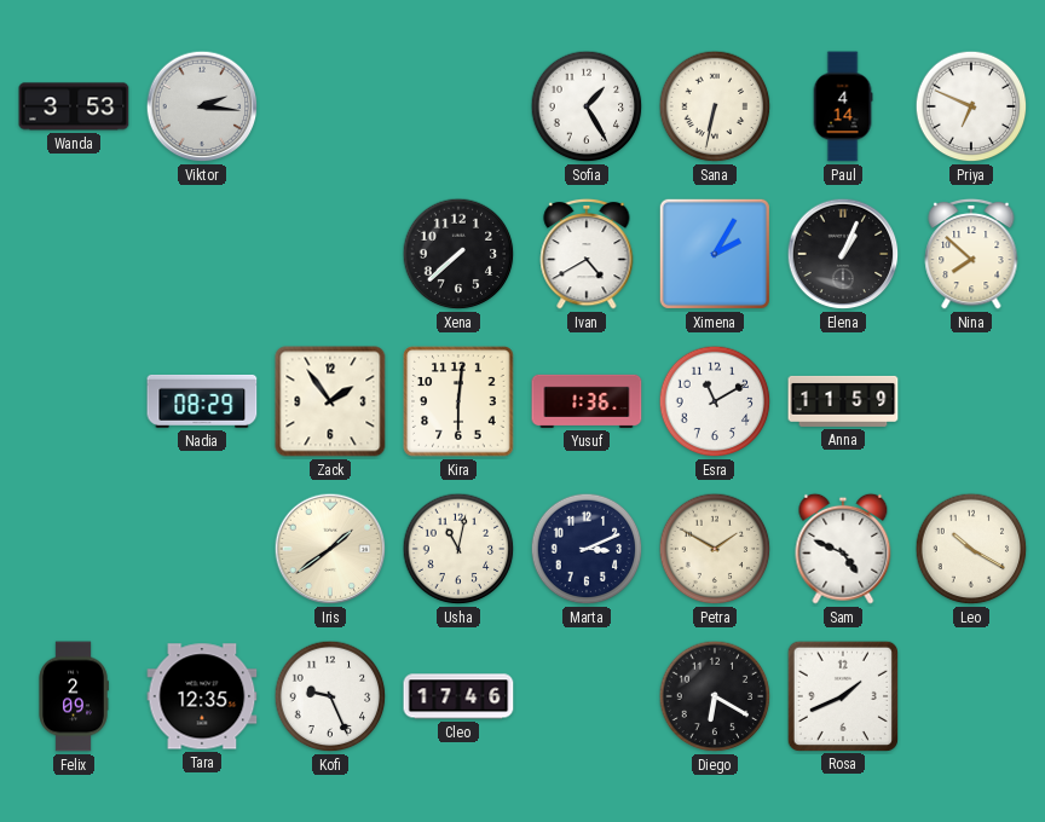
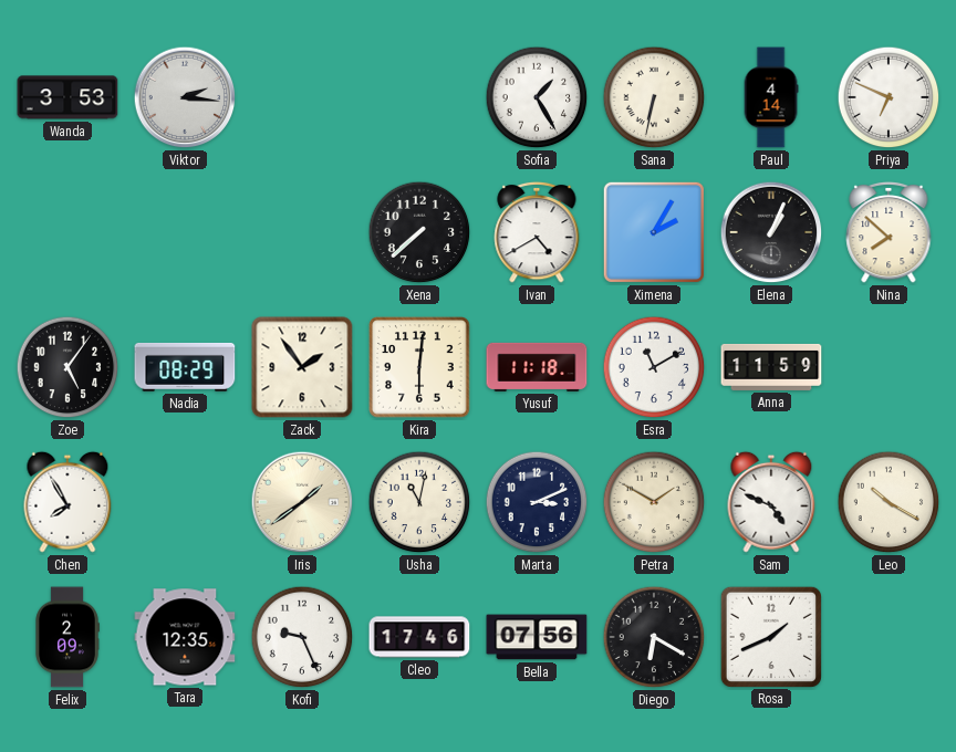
Zoe: none -> 5:06
Yusuf: 1:36 -> 11:18
Chen: none -> 7:55
Bella: none -> 07:56
